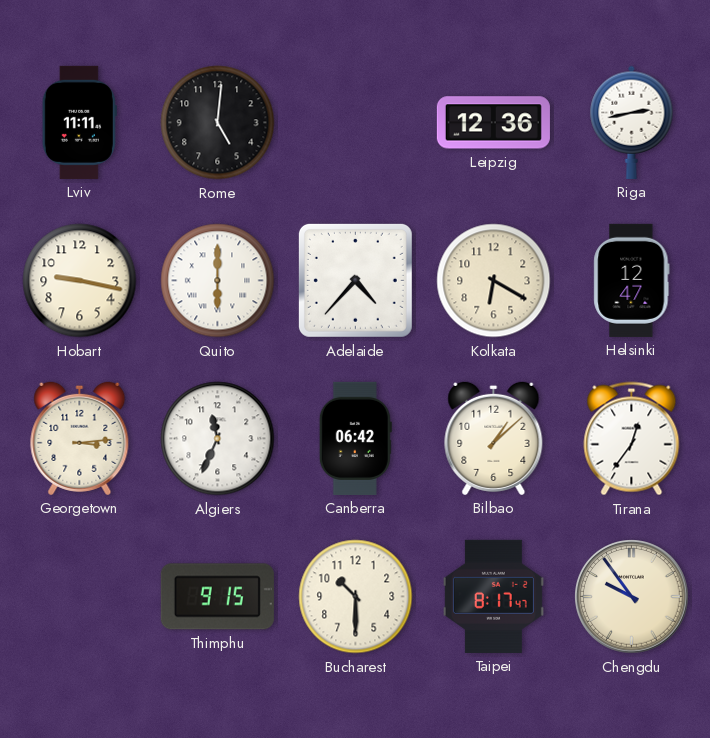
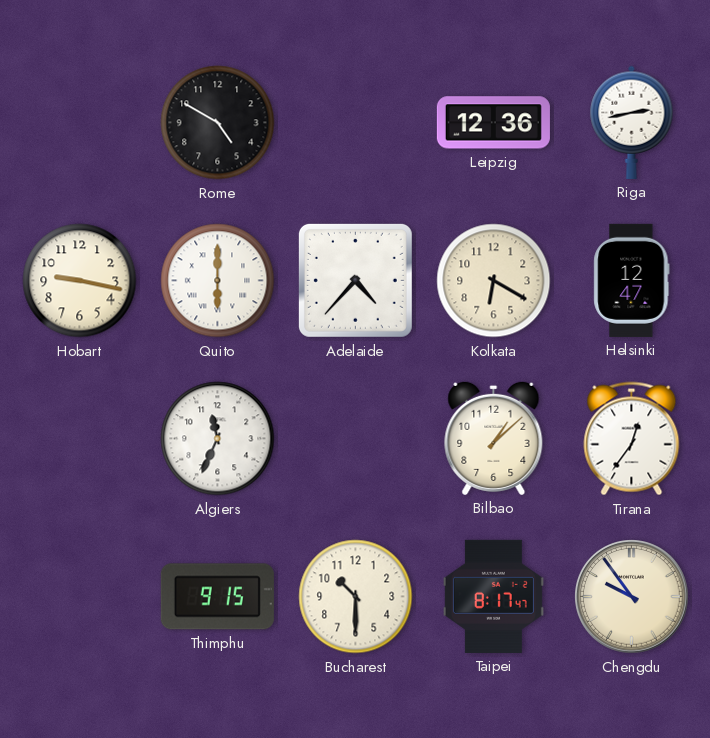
Lviv: 11:11 -> none
Rome: 5:01 -> 4:50
Georgetown: 3:14 -> none
Canberra: 06:42 -> none
